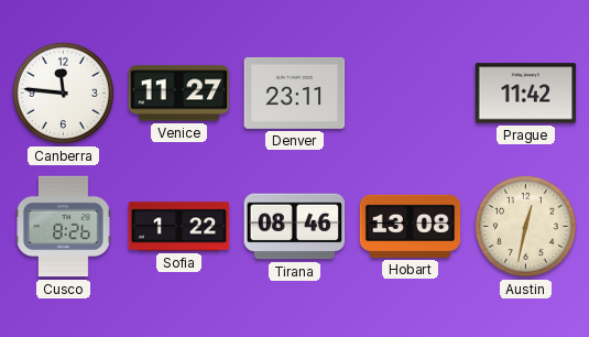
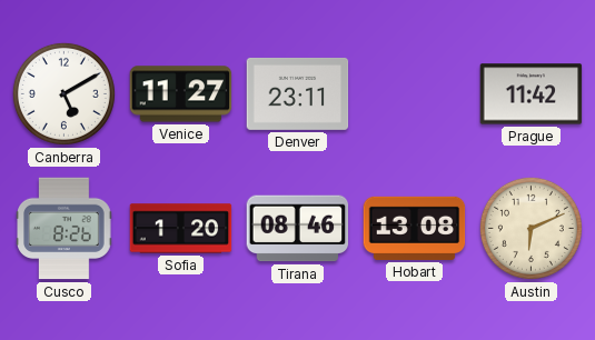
Canberra: 11:46 -> 5:10
Sofia: 1:22 -> 1:20
Austin: 12:32 -> 6:11
